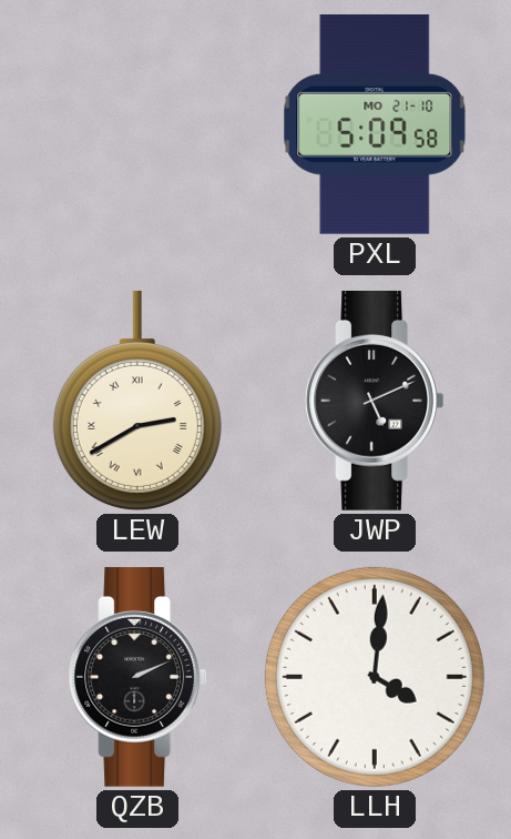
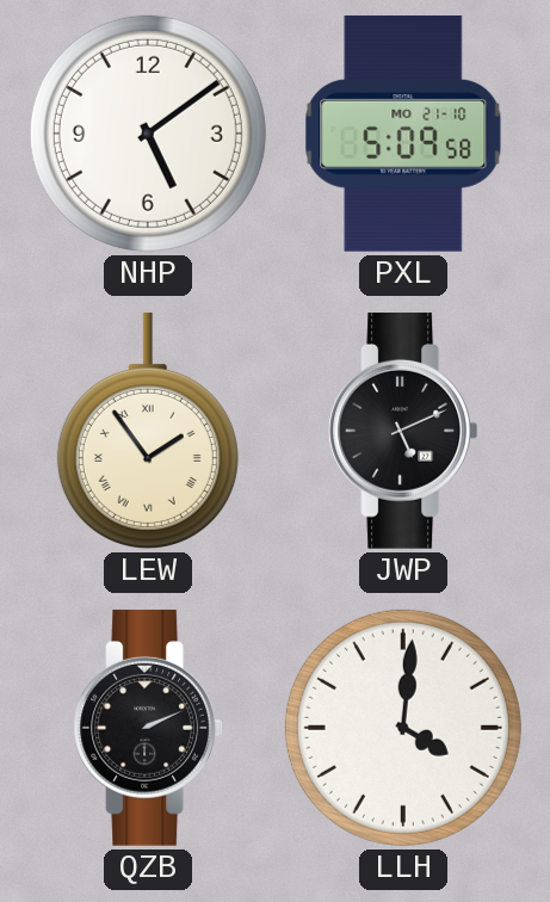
NHP: none -> 5:09
LEW: 2:40 -> 1:54
